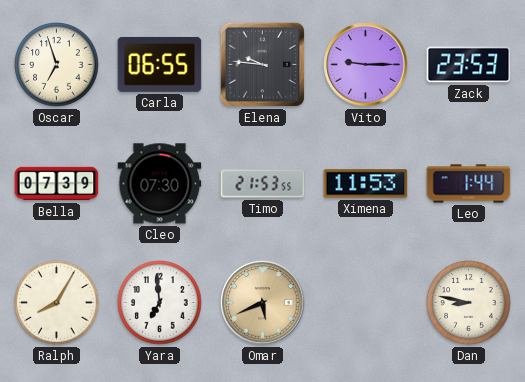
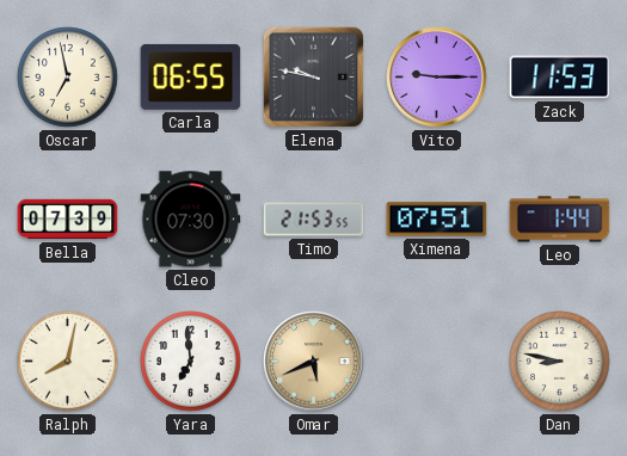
Oscar: 6:57 -> 6:58
Elena: 9:46 -> 9:47
Zack: 23:53 -> 11:53
Ximena: 11:53 -> 07:51
Ralph: 8:05 -> 8:02
